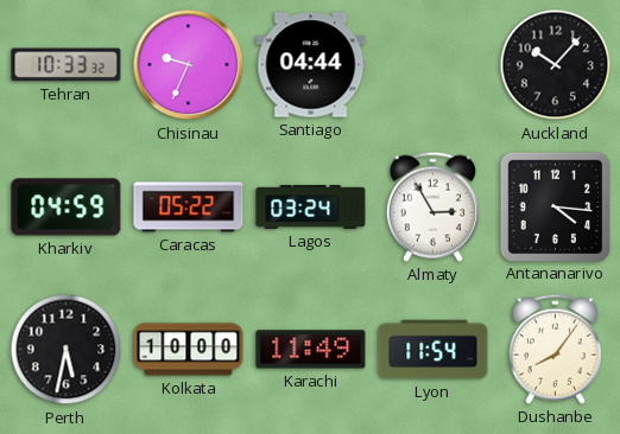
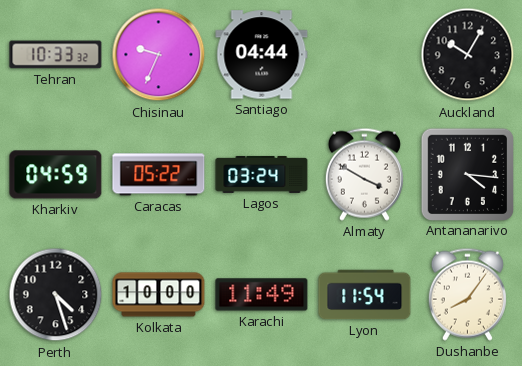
Auckland: 10:07 -> 10:05
Almaty: 2:55 -> 3:50
Perth: 5:32 -> 4:27
